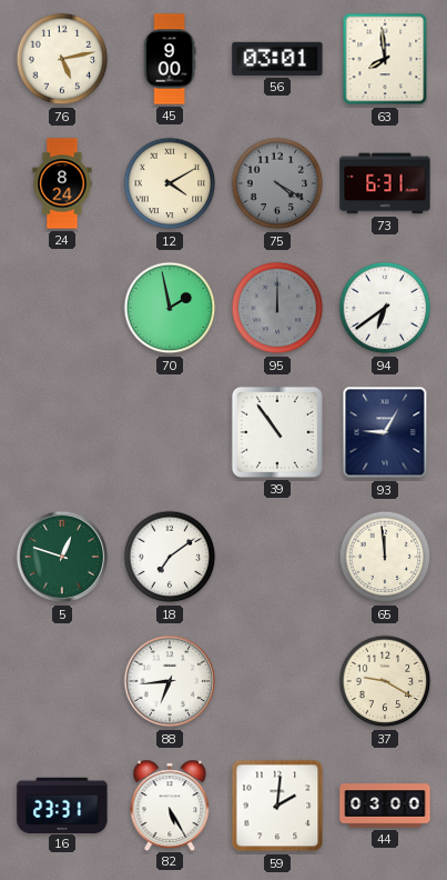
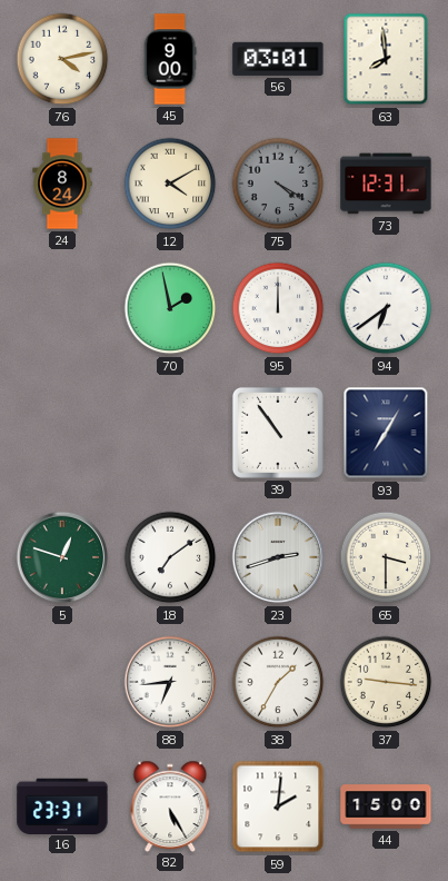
76: 5:13 -> 4:13
73: 6:31 -> 12:31
95 dial: grey -> white
93: 9:05 -> 7:05
23: none -> 2:42
65: 11:59 -> 3:30
38: none -> 1:35
37: 9:20 -> 9:16
44: 03:00 -> 15:00
